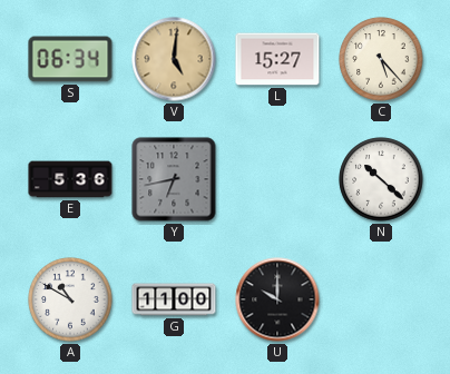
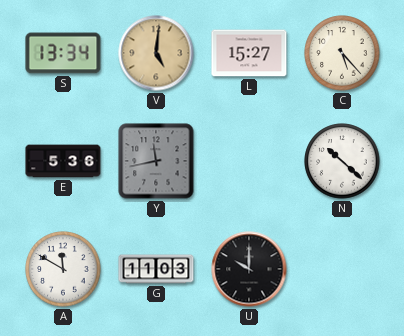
S: 06:34 -> 13:34
Y: 6:43 -> 11:43
A: 10:50 -> 11:50
G: 11:00 -> 11:03
